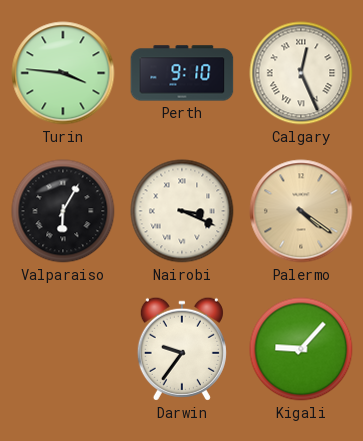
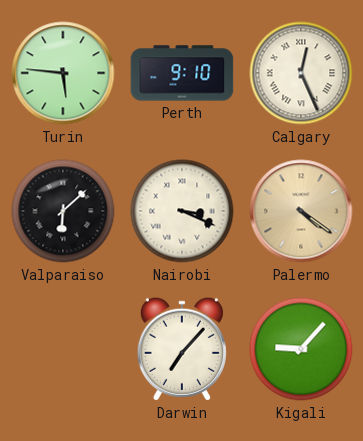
Turin: 3:46 -> 5:46
Valparaiso: 6:05 -> 6:08
Darwin: 9:36 -> 7:07
